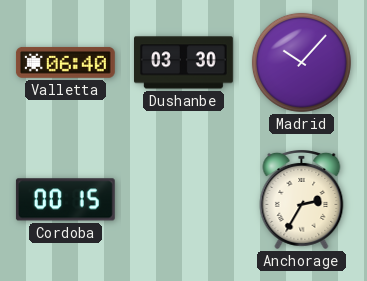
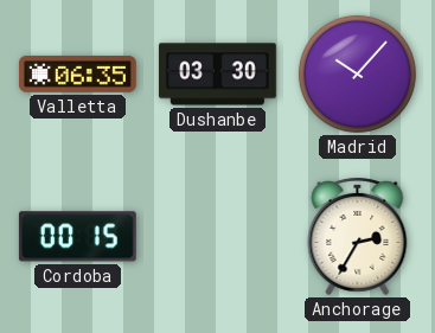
Valletta: 06:40 -> 06:35
